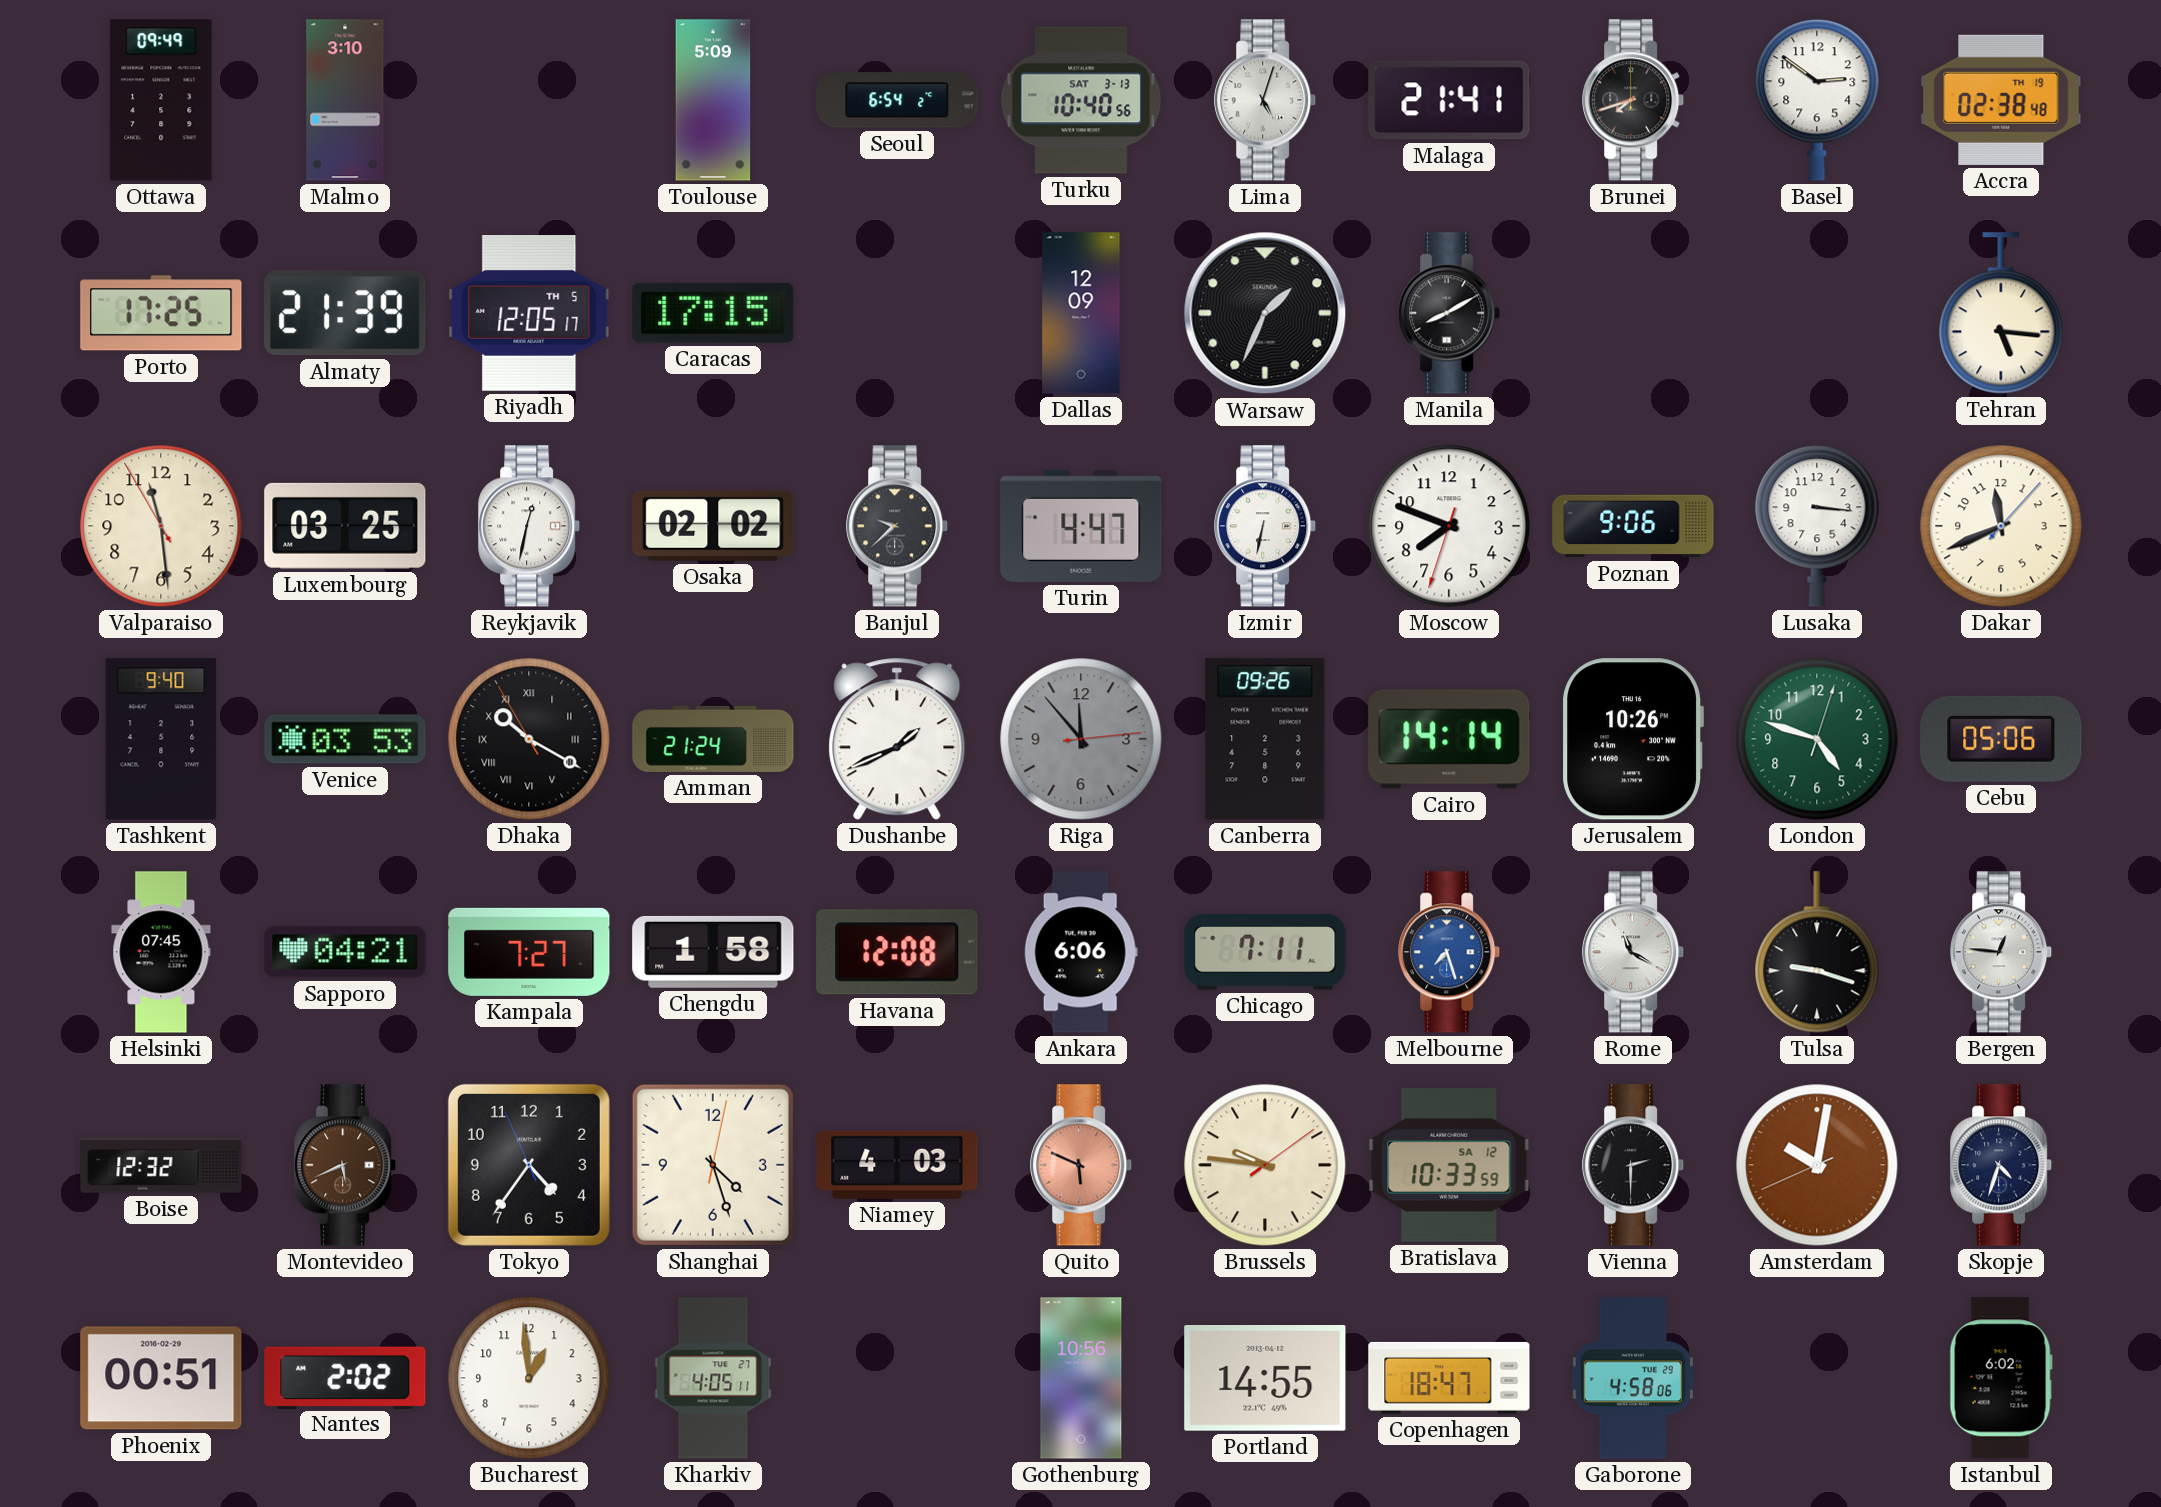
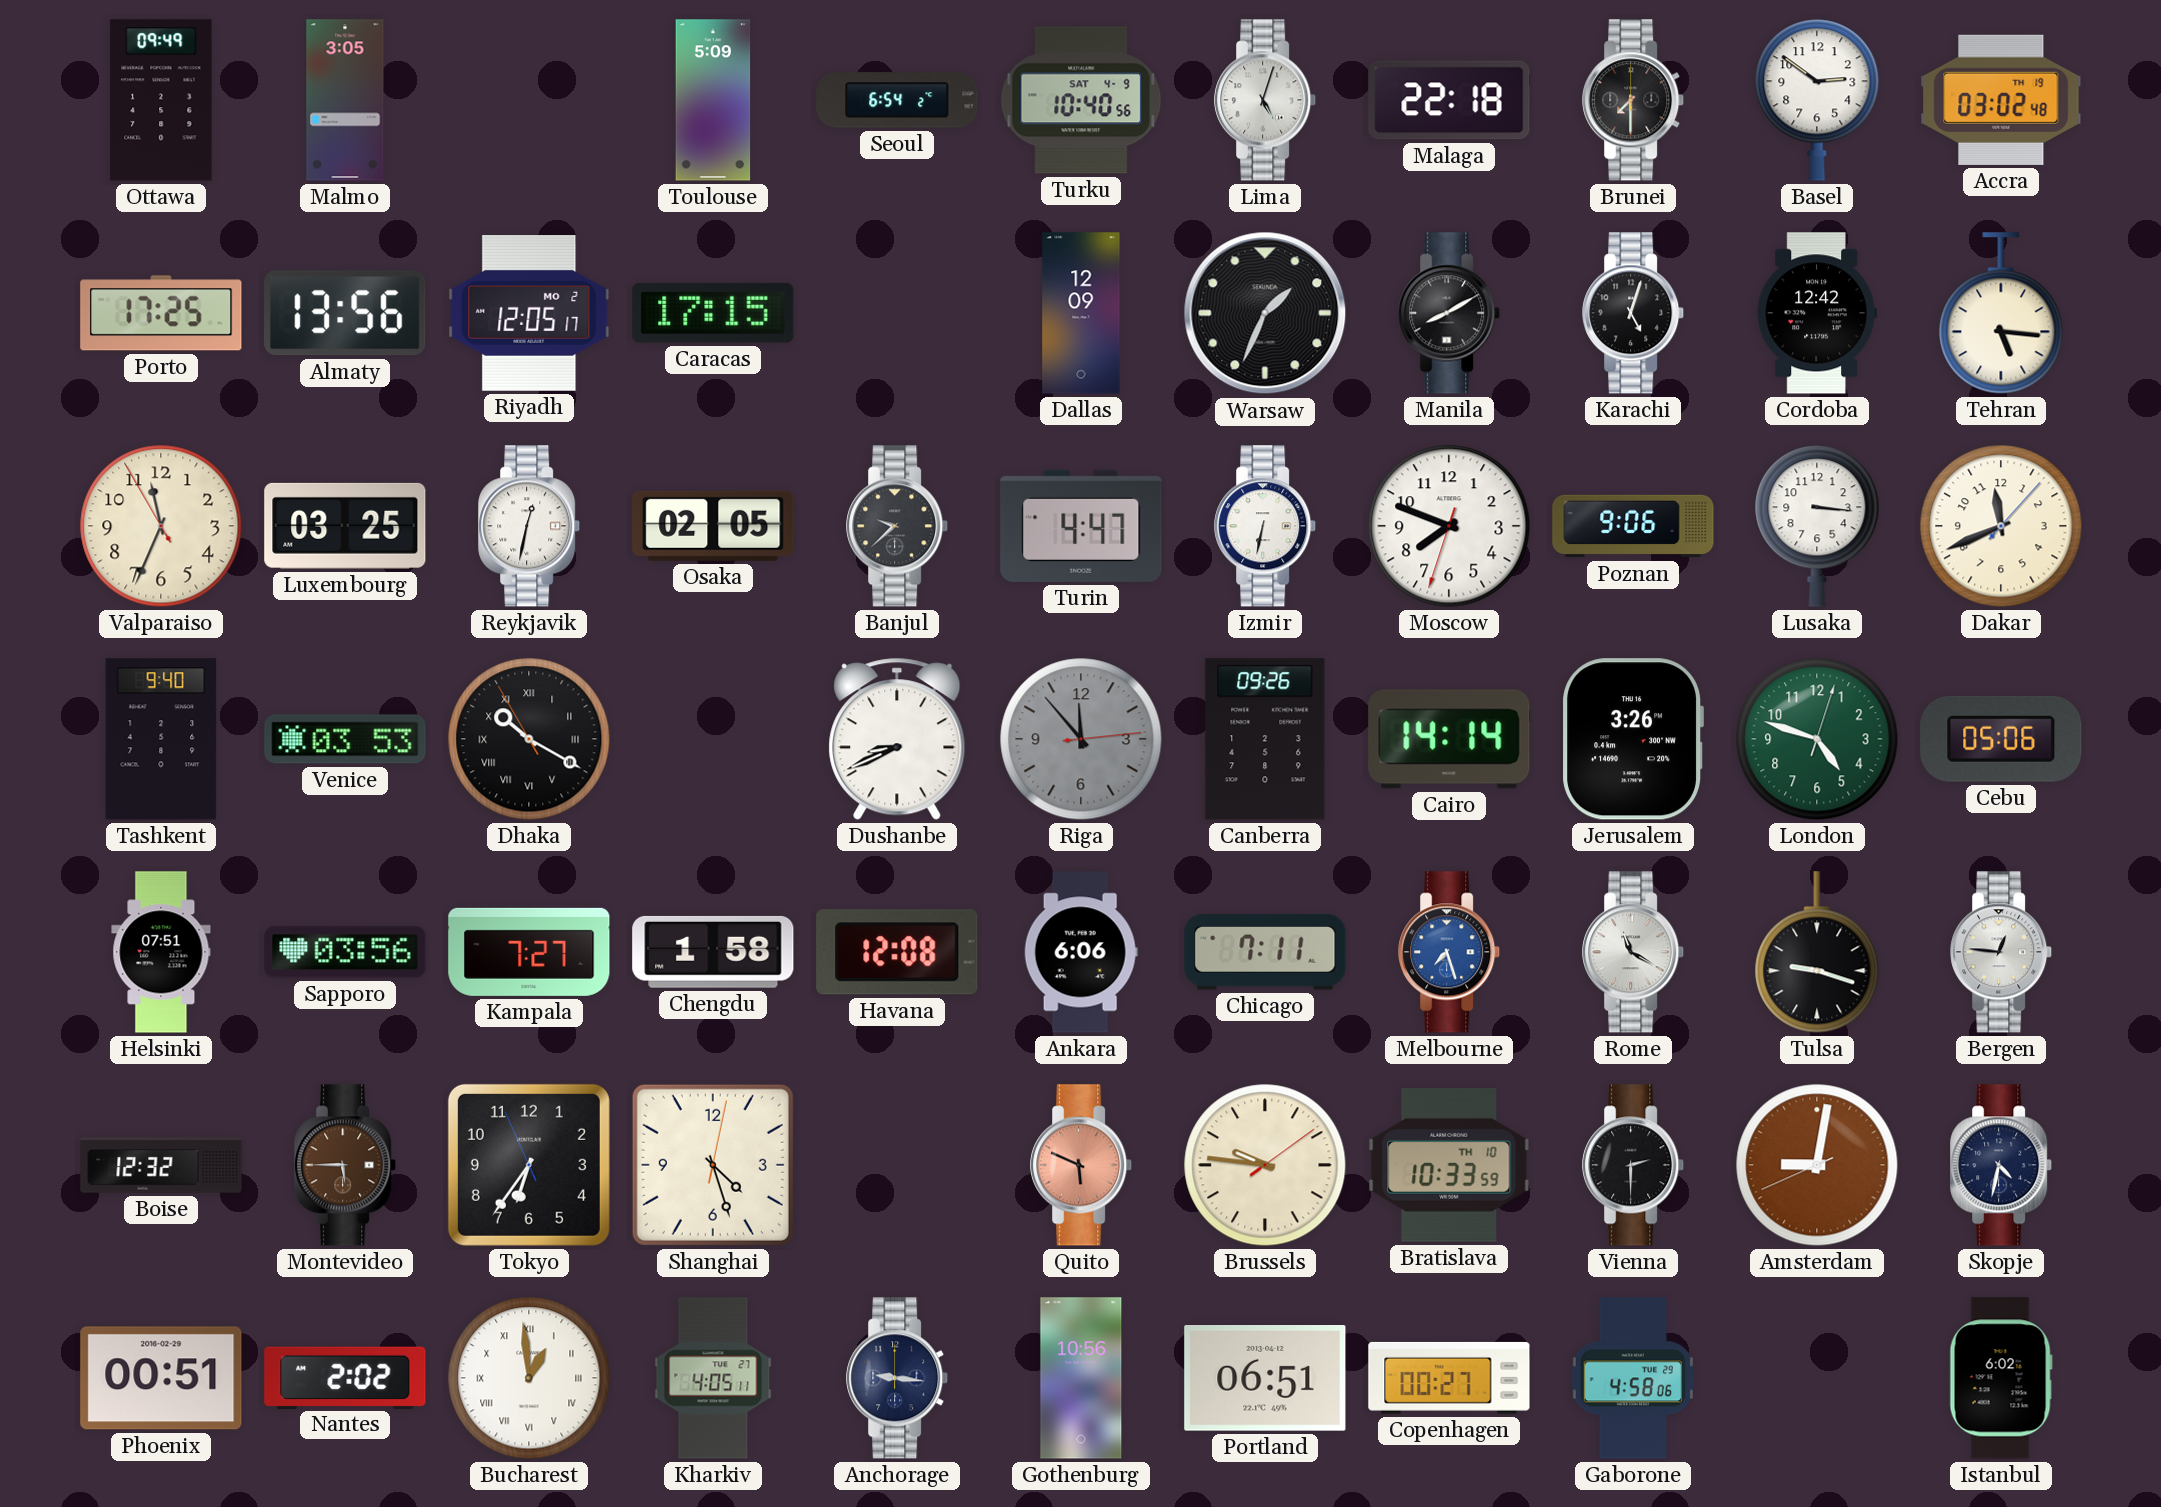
Malmo: 3:10 -> 3:05
Turku date: SAT 3-13 -> SAT 4-9
Malaga: 21:41 -> 22:18
Brunei: 7:42 -> 7:30
Accra: 02:38 -> 03:02
Almaty: 21:39 -> 13:56
Riyadh date: TH 5 -> MO 2
Karachi: none -> 5:03
Cordoba: none -> 12:42
Valparaiso: 11:28 -> 11:33
Osaka: 02:02 -> 02:05
Amman: 21:24 -> none
Dushanbe: 1:41 -> 8:41
Jerusalem: 10:26 -> 3:26
Helsinki: 07:45 -> 07:51
Sapporo: 04:21 -> 03:56
Montevideo: 5:41 -> 5:45
Tokyo: 4:35 -> 6:35
Niamey: 4:03 -> none
Bratislava date: SA 12 -> TH 10
Amsterdam: 10:01 -> 9:01
Skopje: 4:33 -> 4:32
Bucharest numerals: Arabic -> Roman
Anchorage: none -> 9:16
Portland: 14:55 -> 06:51
Copenhagen: 18:47 -> 00:27
